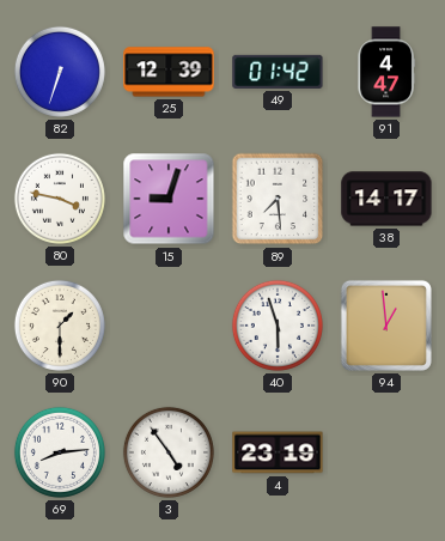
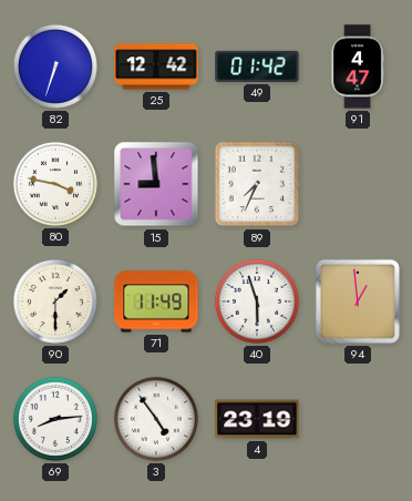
25: 12:39 -> 12:42
15: 9:03 -> 8:59
89: 7:29 -> 7:34
38: 14:17 -> none
71: none -> 11:49
